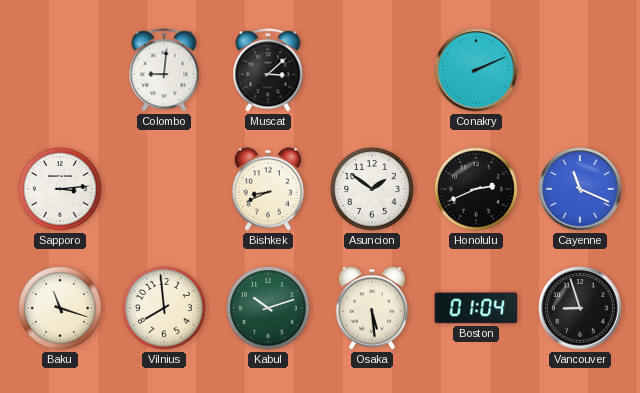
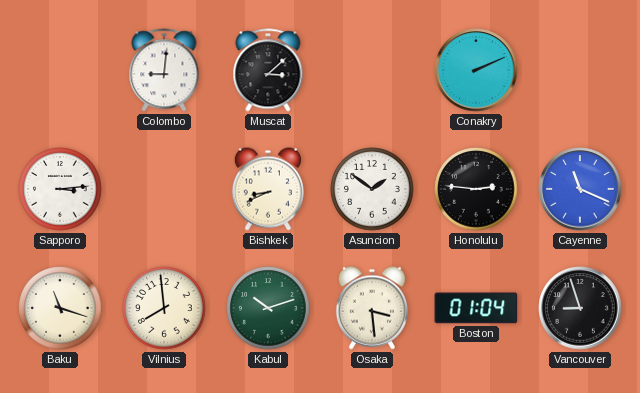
Honolulu: 2:41 -> 2:46
Osaka: 5:29 -> 3:29
